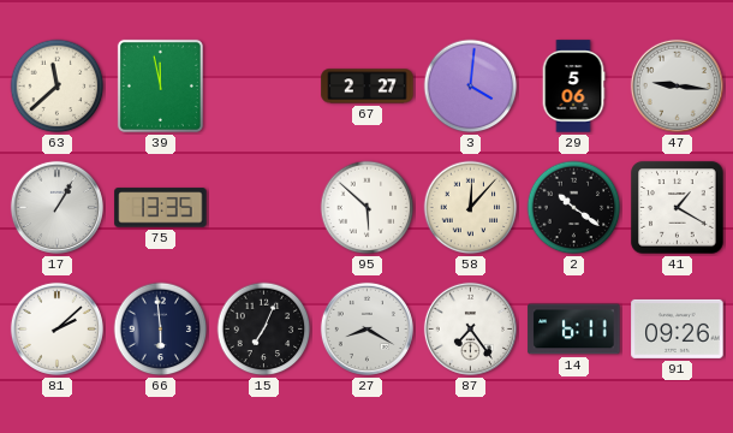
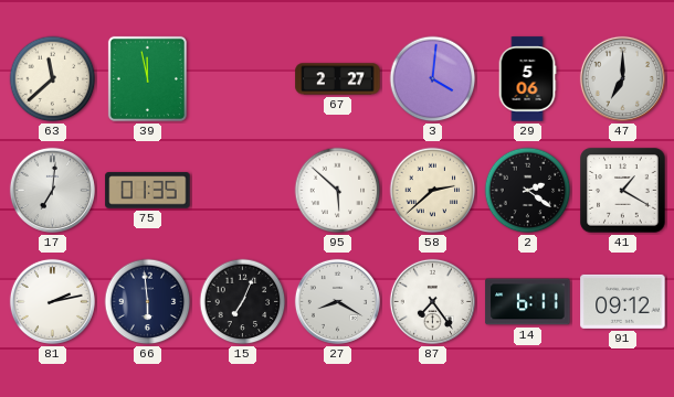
47: 9:16 -> 7:00
17: 1:05 -> 7:01
75: 13:35 -> 01:35
58: 12:07 -> 2:38
2: 10:21 -> 2:21
81: 2:08 -> 2:13
91: 09:26 -> 09:12
